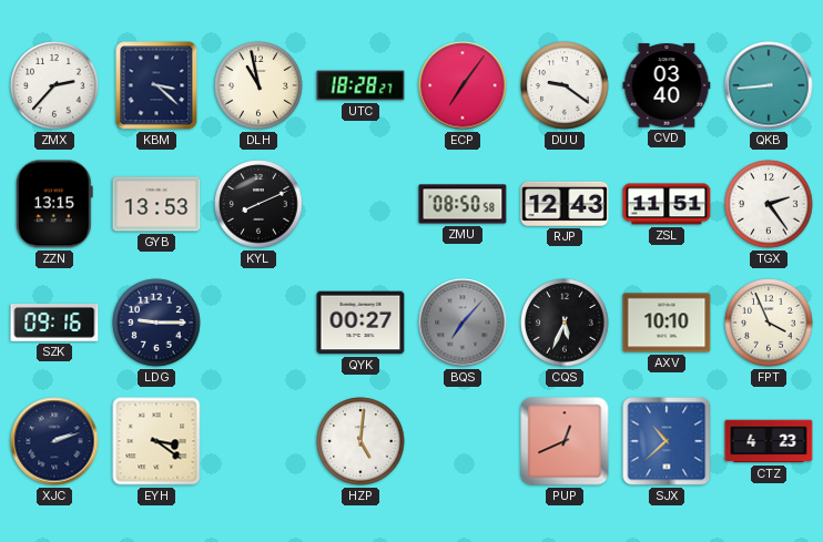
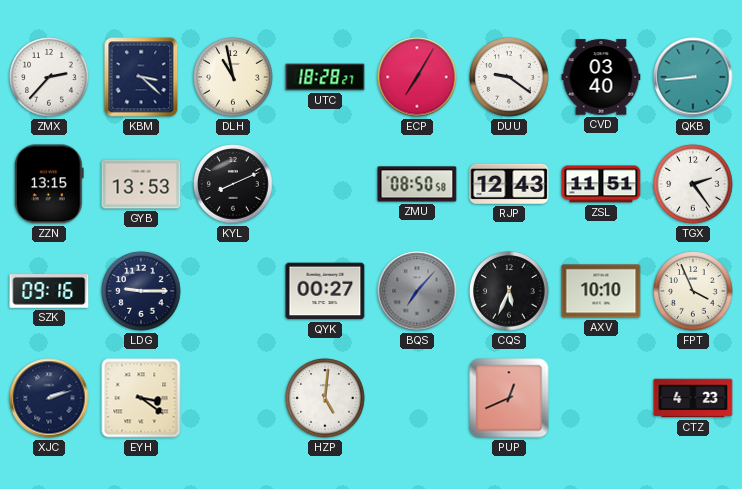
ECP: 7:06 -> 7:05
SJX: 10:38 -> none
